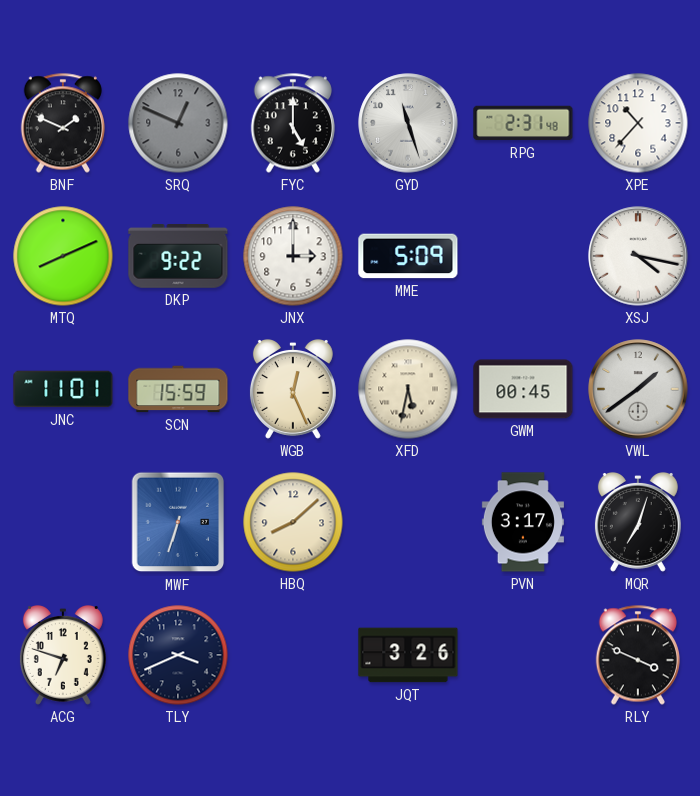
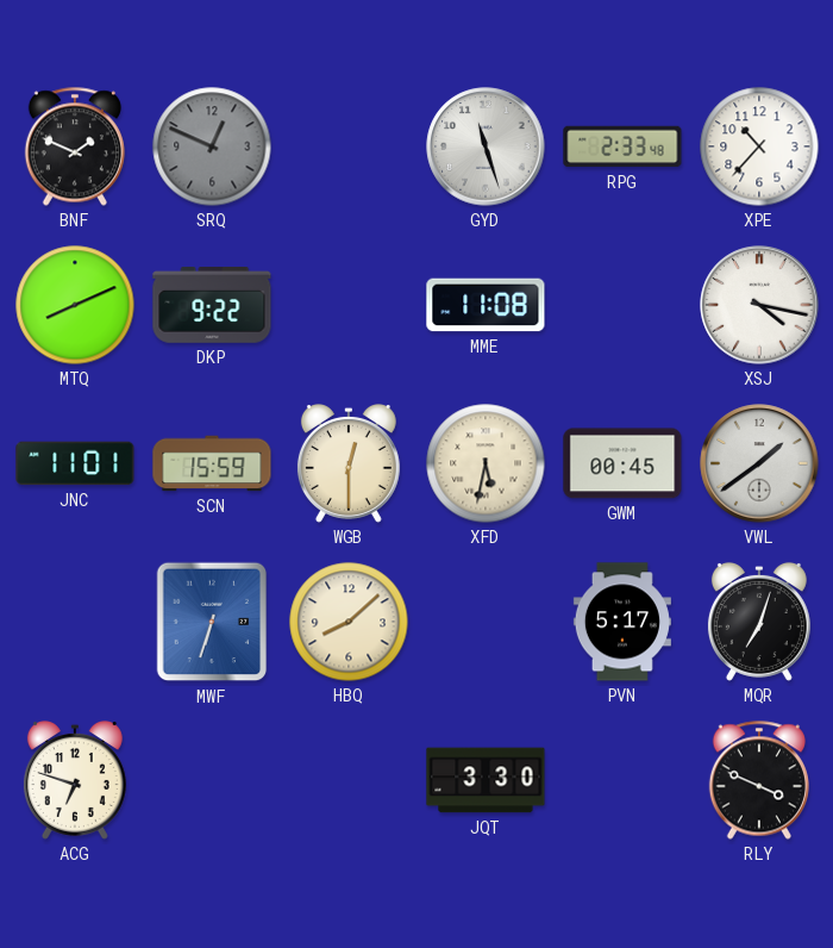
FYC: 5:00 -> none
RPG: 2:31 -> 2:33
JNX: 3:00 -> none
MME: 5:09 -> 11:08
WGB: 12:26 -> 12:30
PVN: 3:17 -> 5:17
TLY: 3:41 -> none
JQT: 3:26 -> 3:30
